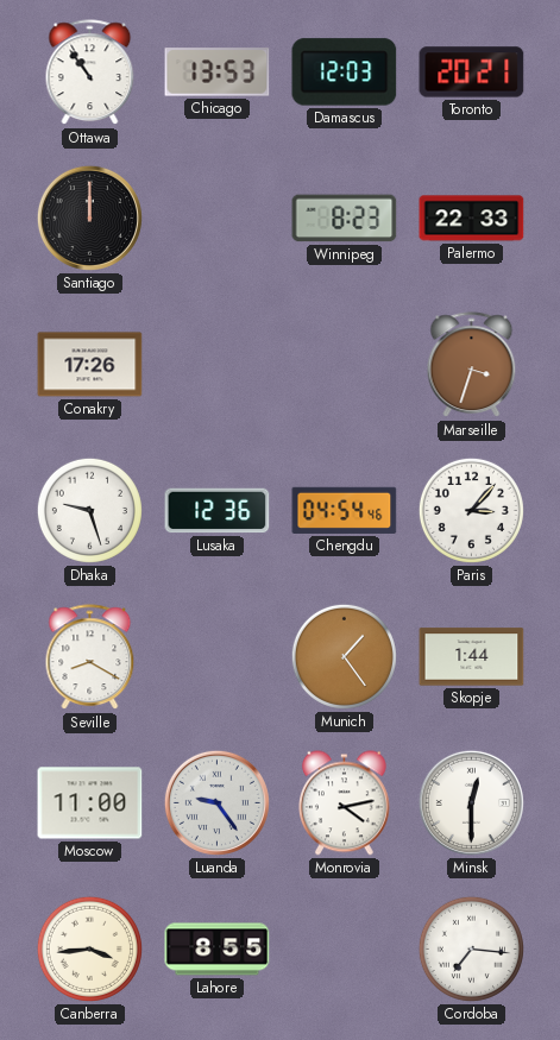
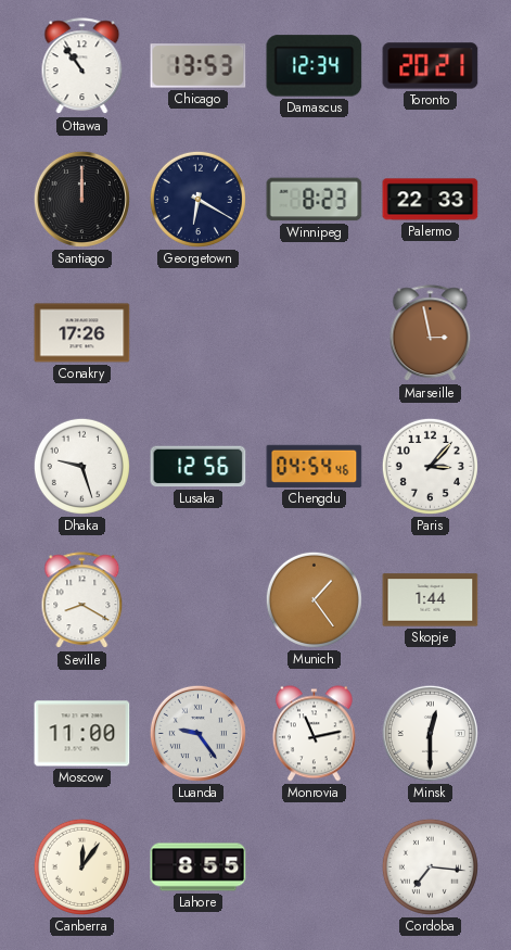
Damascus: 12:03 -> 12:34
Georgetown: none -> 6:20
Marseille: 3:33 -> 2:58
Lusaka: 12:36 -> 12:56
Monrovia: 4:13 -> 11:13
Canberra: 3:44 -> 12:06
